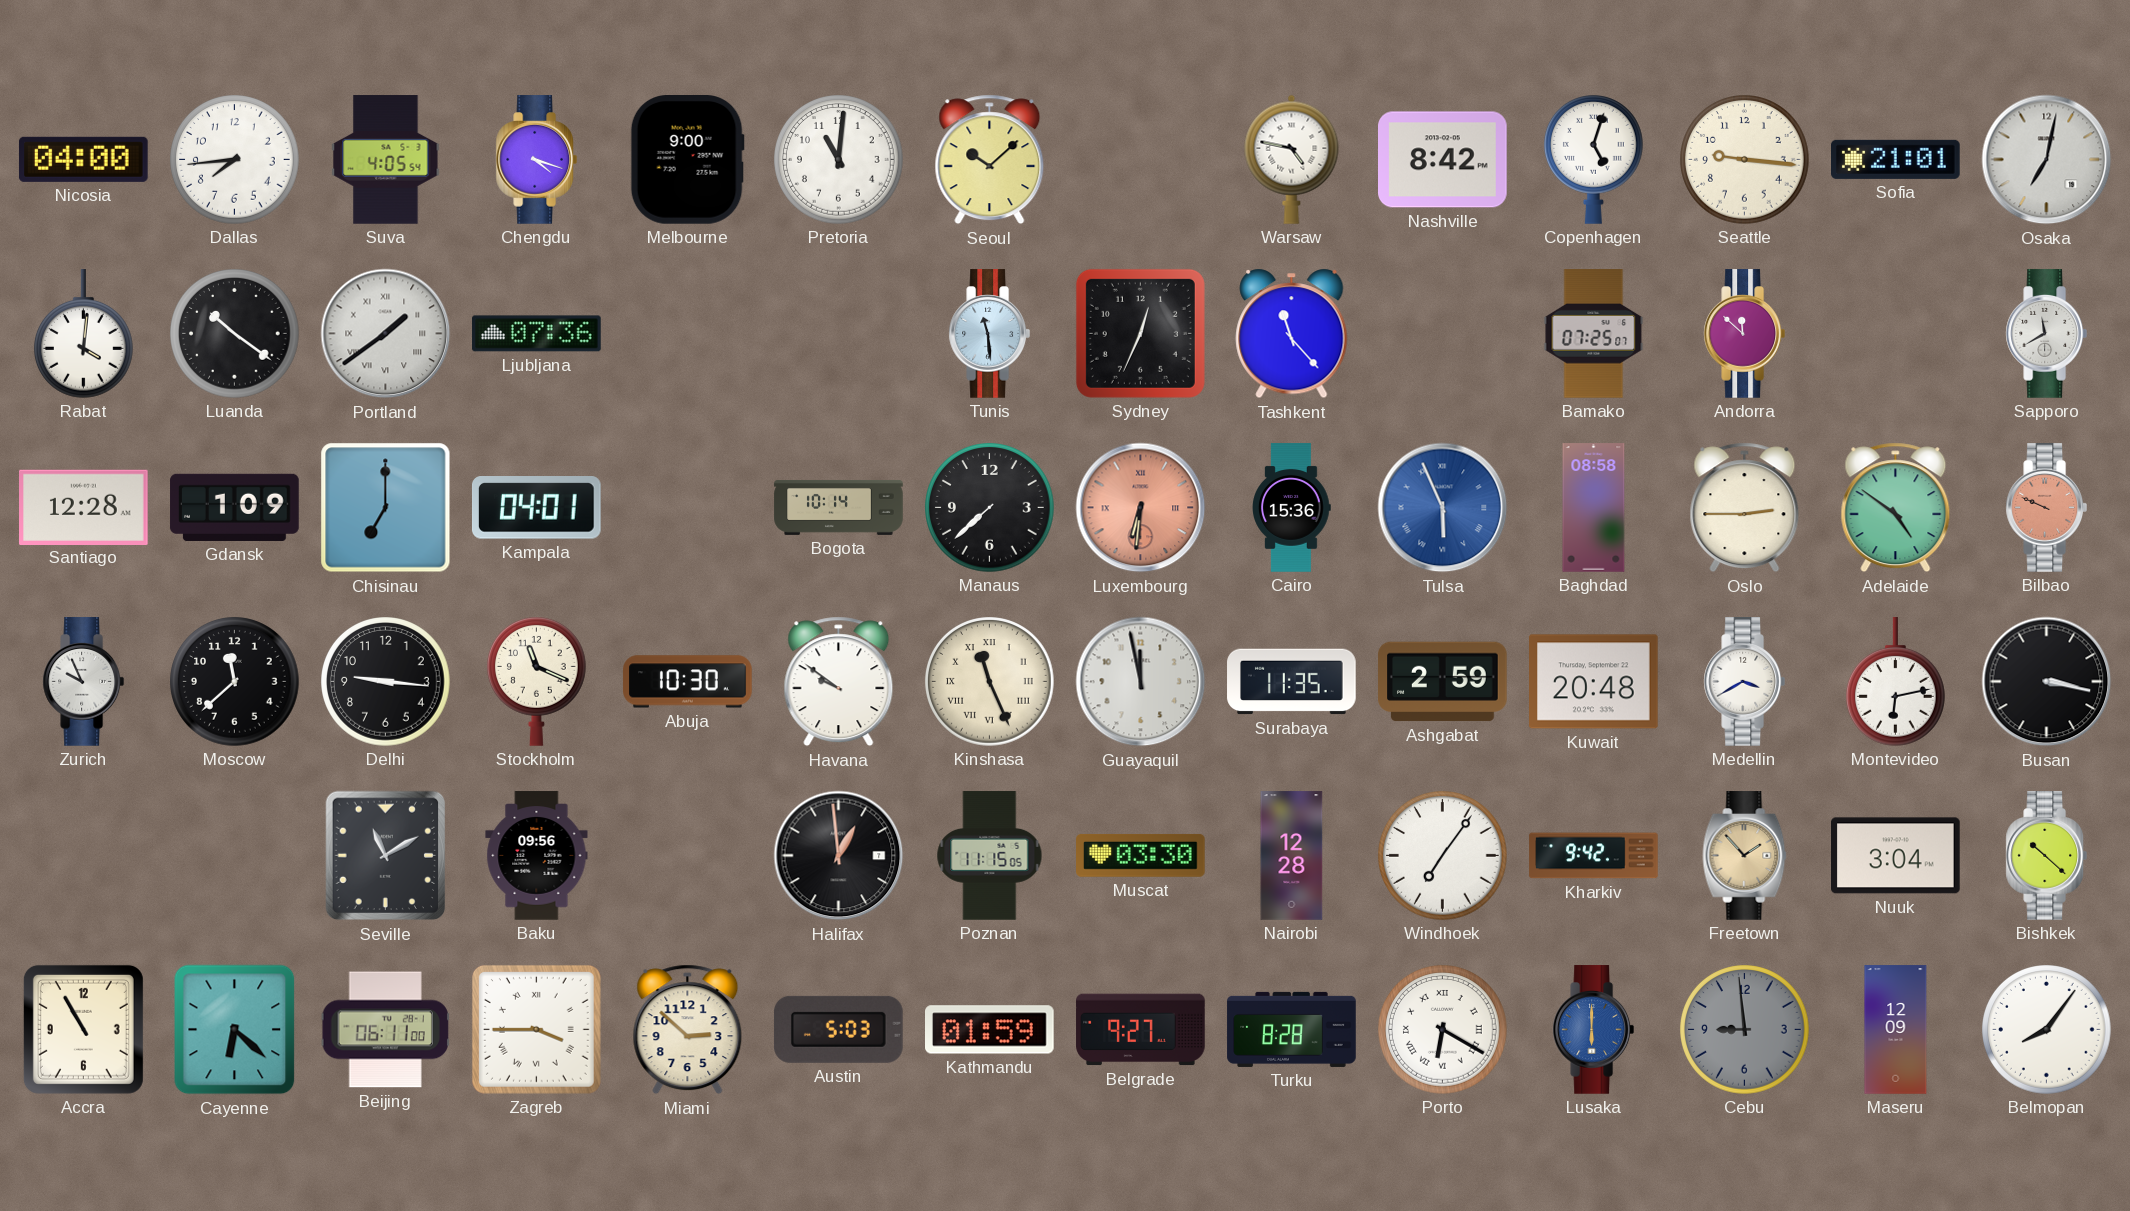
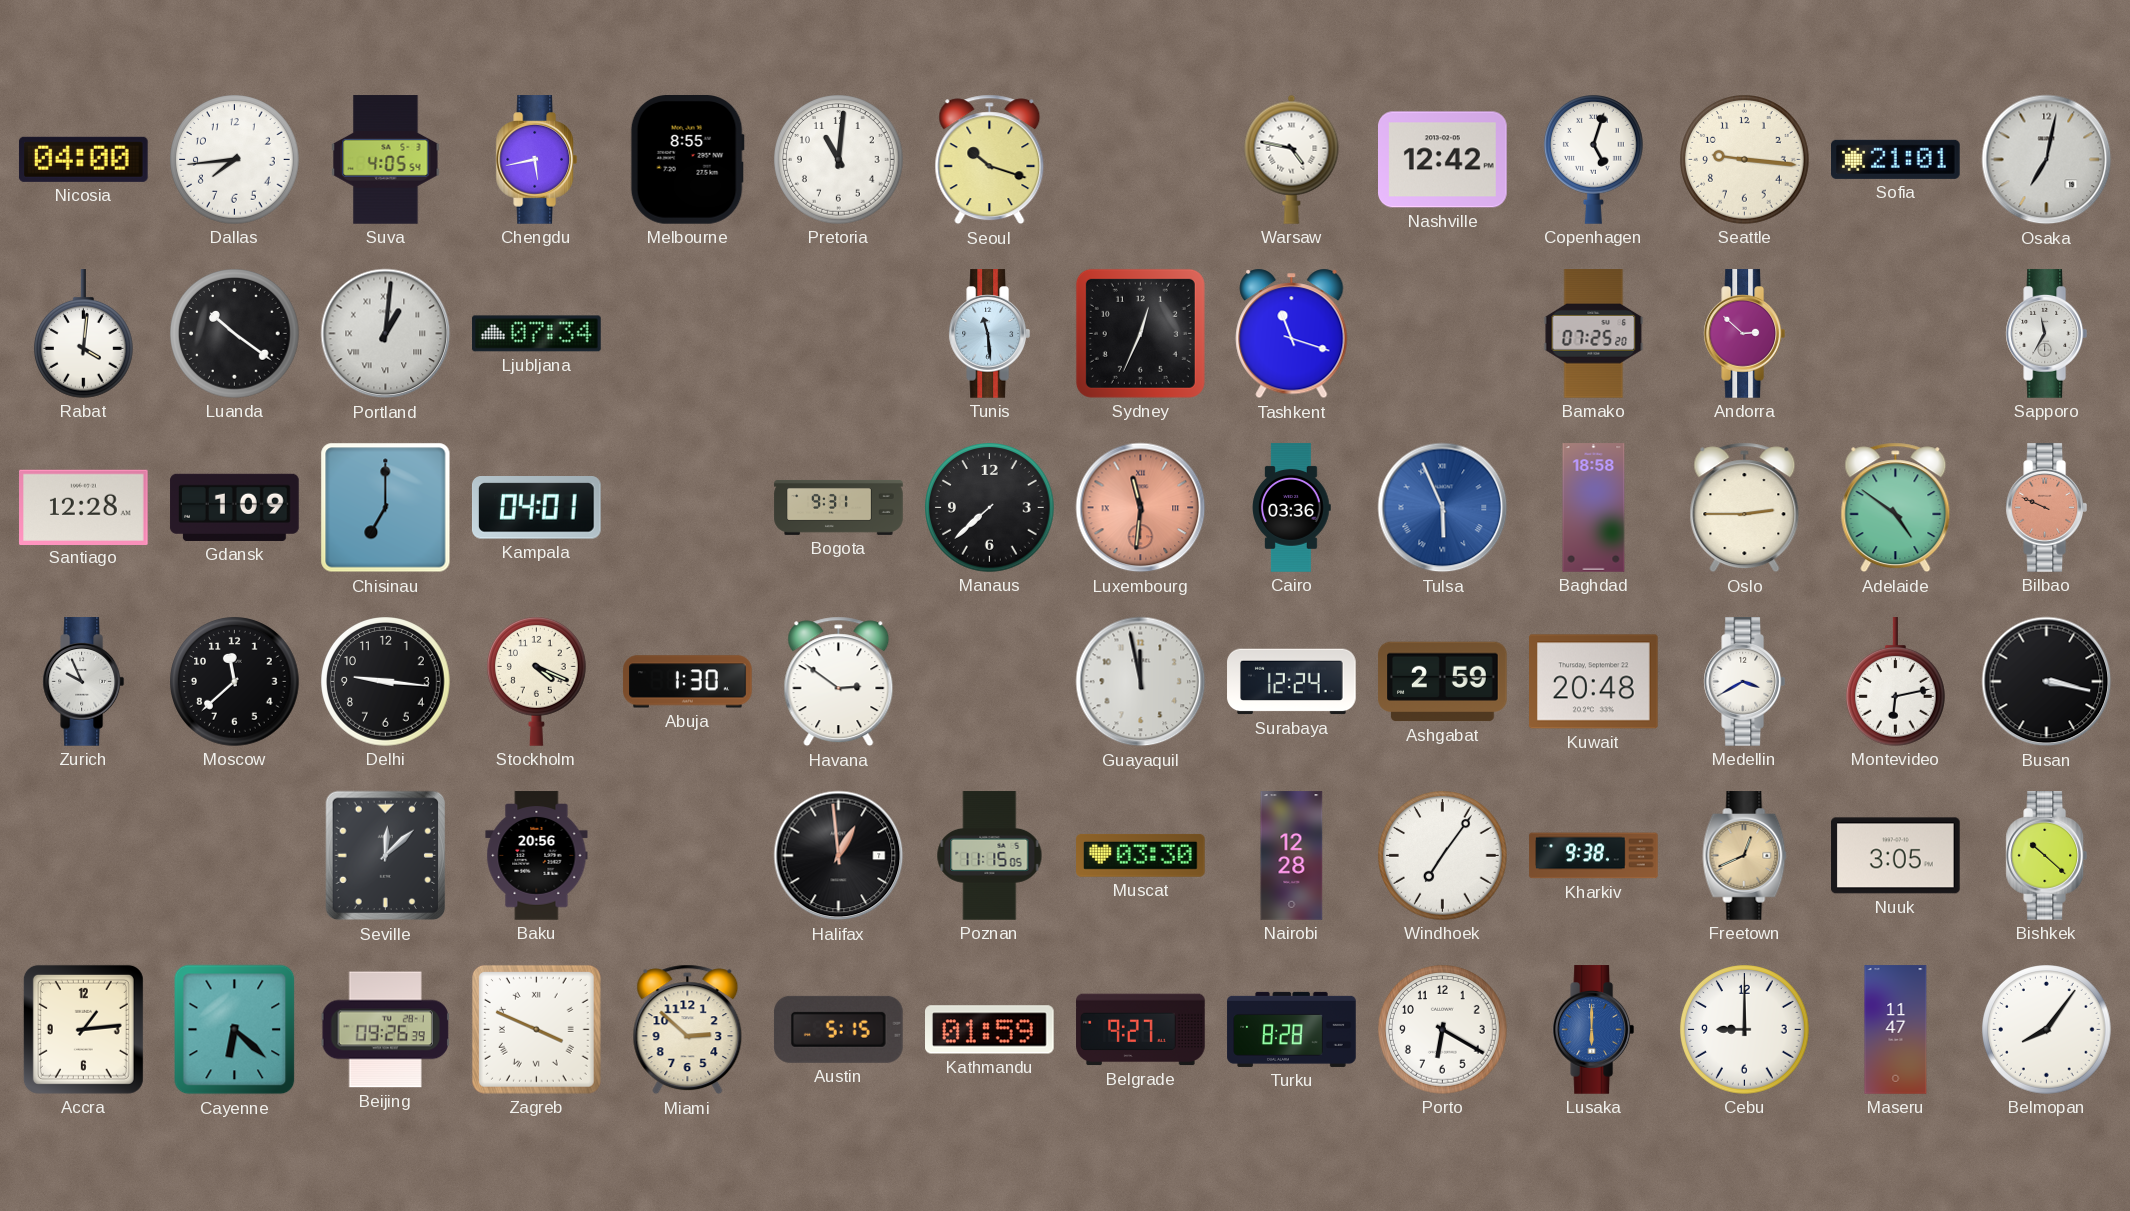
Chengdu: 4:18 -> 5:43
Melbourne: 9:00 -> 8:55
Seoul: 10:08 -> 10:18
Nashville: 8:42 -> 12:42
Portland: 1:39 -> 1:01
Ljubljana: 07:36 -> 07:34
Tashkent: 11:23 -> 11:18
Bamako: 07:25:07 -> 07:25:20
Andorra: 11:52 -> 2:52
Sapporo: 11:40 -> 11:35
Bogota: 10:14 -> 9:31
Luxembourg: 6:31 -> 11:31
Cairo: 15:36 -> 03:36
Baghdad: 08:58 -> 18:58
Stockholm: 11:19 -> 4:19
Abuja: 10:30 -> 1:30
Havana: 9:51 -> 2:51
Kinshasa: 11:26 -> none
Surabaya: 11:35 -> 12:24
Seville: 11:10 -> 12:08
Baku: 09:56 -> 20:56
Kharkiv: 9:42 -> 9:38
Freetown: 1:53 -> 12:41
Nuuk: 3:04 -> 3:05
Accra: 10:55 -> 1:14
Beijing: 06:11 -> 09:26
Zagreb: 3:45 -> 3:49
Austin: 5:03 -> 5:15
Porto numerals: Roman -> Arabic
Cebu: 8:59 -> 9:00
Cebu dial: grey -> white
Maseru: 12:09 -> 11:47
